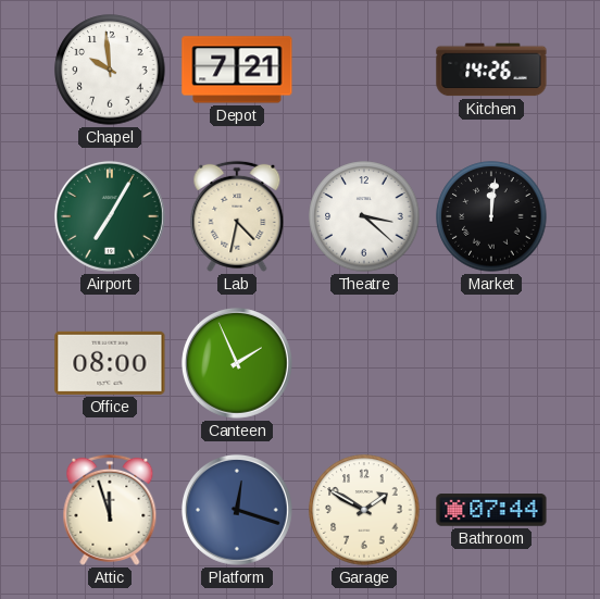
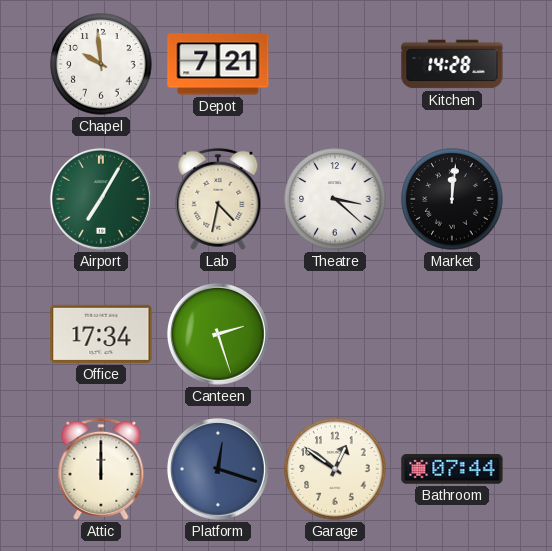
Kitchen: 14:26 -> 14:28
Office: 08:00 -> 17:34
Canteen: 1:56 -> 2:27
Attic: 11:57 -> 12:00
Garage: 1:50 -> 12:51
